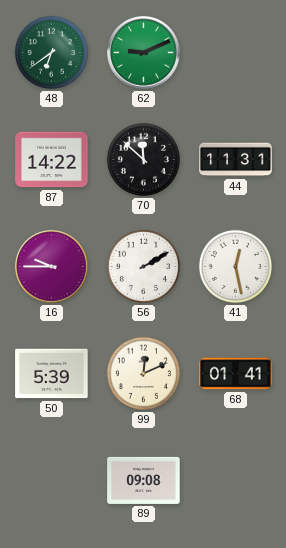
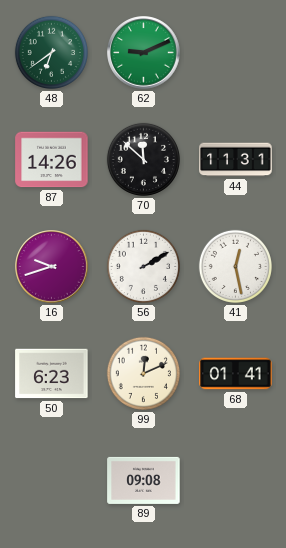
87: 14:22 -> 14:26
16: 9:45 -> 9:42
50: 5:39 -> 6:23
